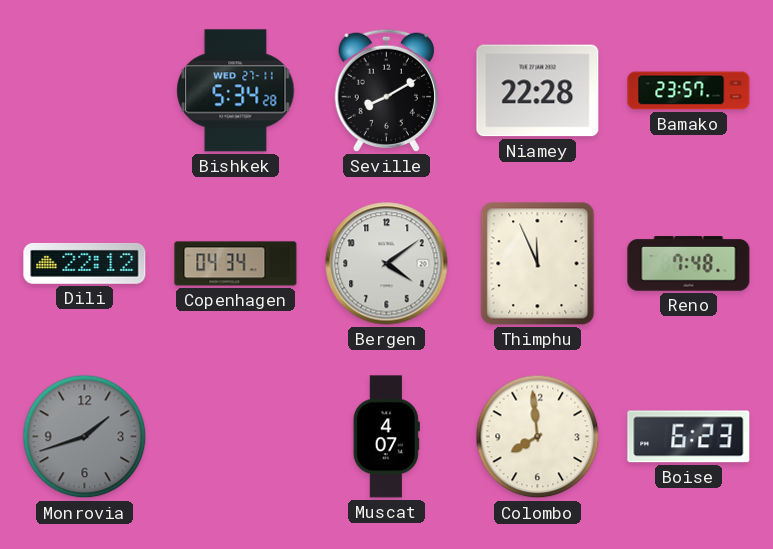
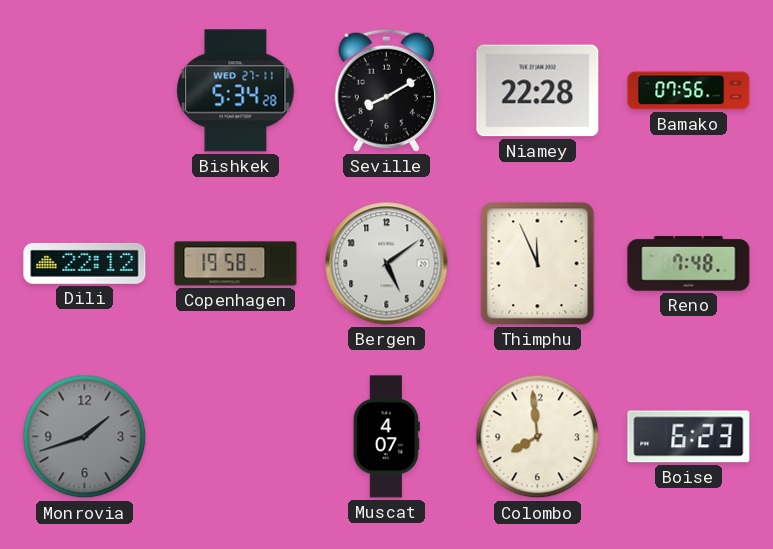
Bamako: 23:57 -> 07:56
Copenhagen: 04:34 -> 19:58
Bergen: 4:09 -> 5:09
